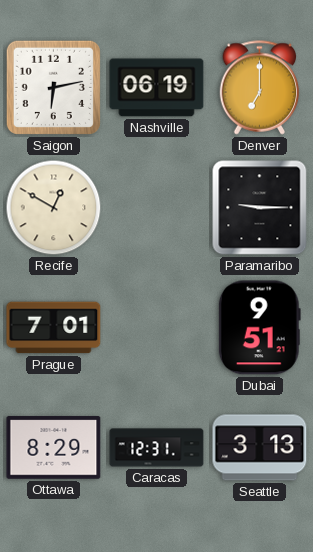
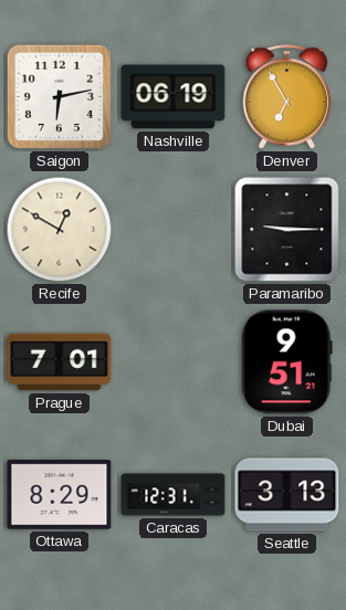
Denver: 7:00 -> 6:55
